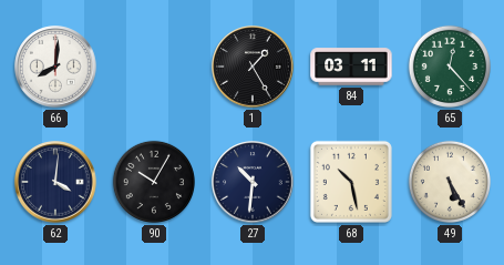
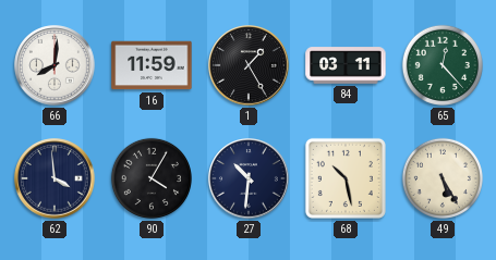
16: none -> 11:59
62: 4:01 -> 3:59
90: 10:05 -> 4:05
